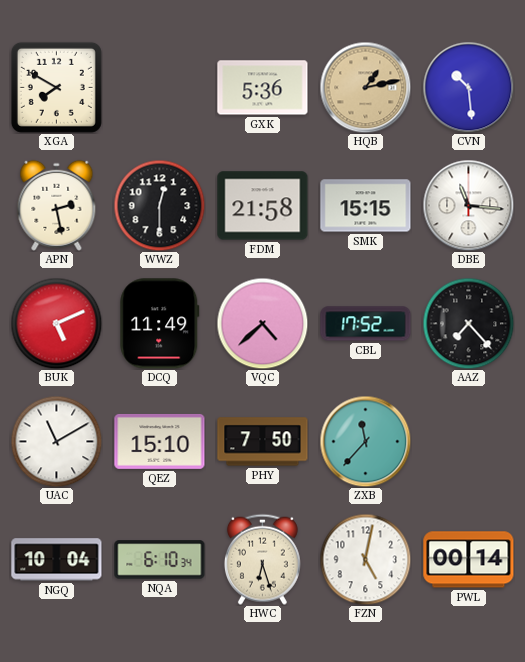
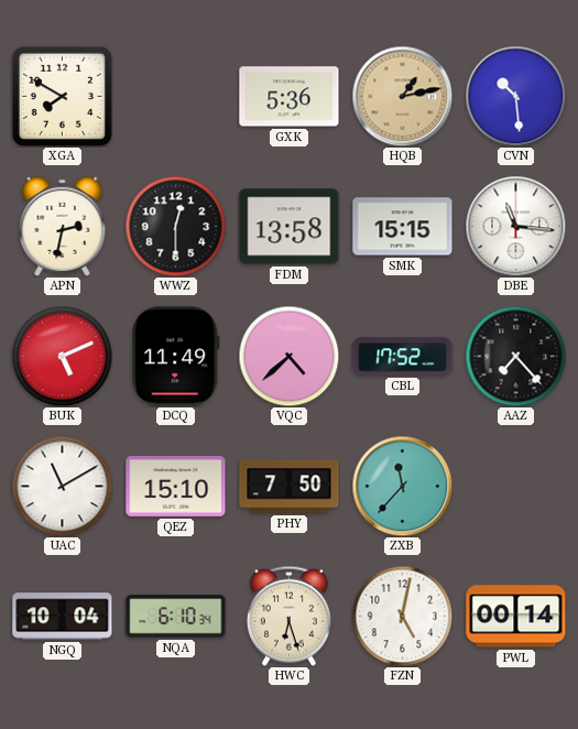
APN: 2:28 -> 2:32
FDM: 21:58 -> 13:58
